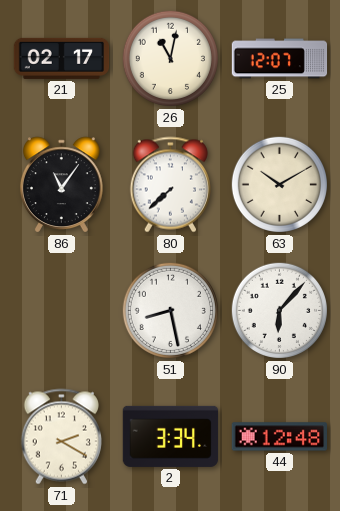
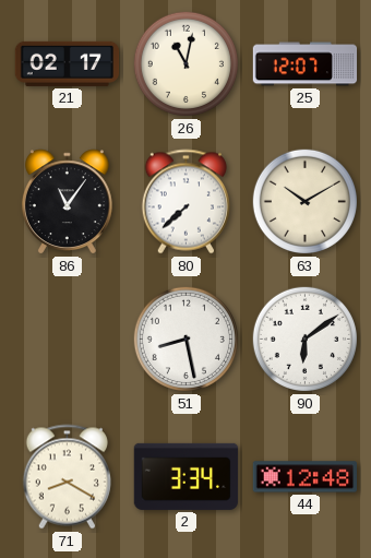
90: 6:07 -> 6:09
71: 2:20 -> 8:20
